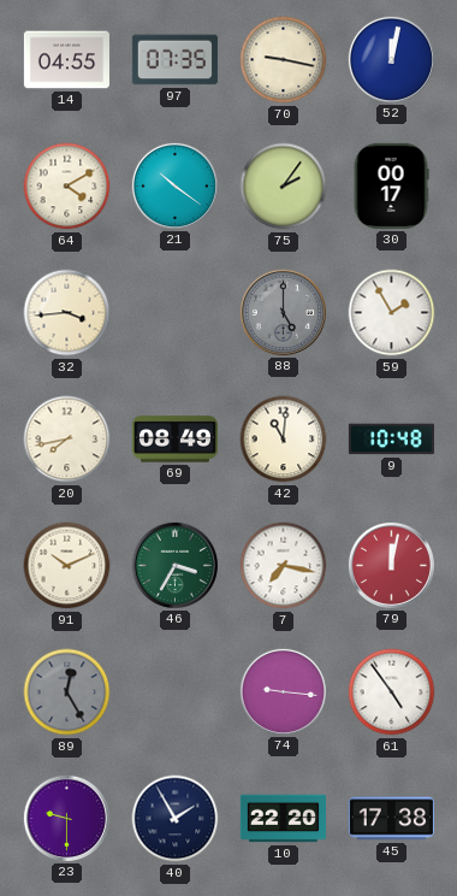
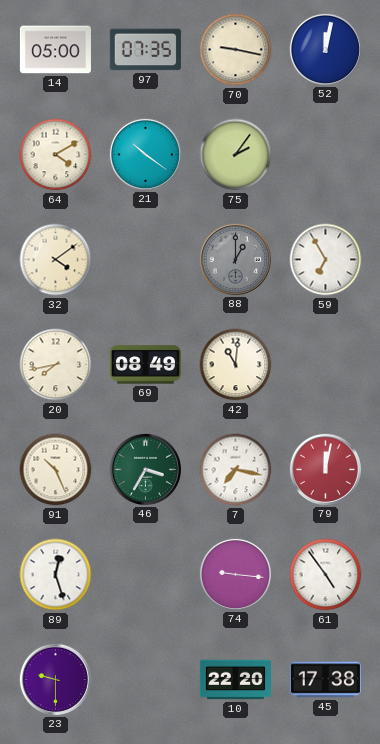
14: 04:55 -> 05:00
30: 00:17 -> none
32: 3:44 -> 4:09
88: 5:00 -> 1:00
59: 1:55 -> 6:55
9: 10:48 -> none
91: 10:11 -> 10:26
89: 12:25 -> 12:27
89 dial: grey -> white
40: 1:55 -> none
